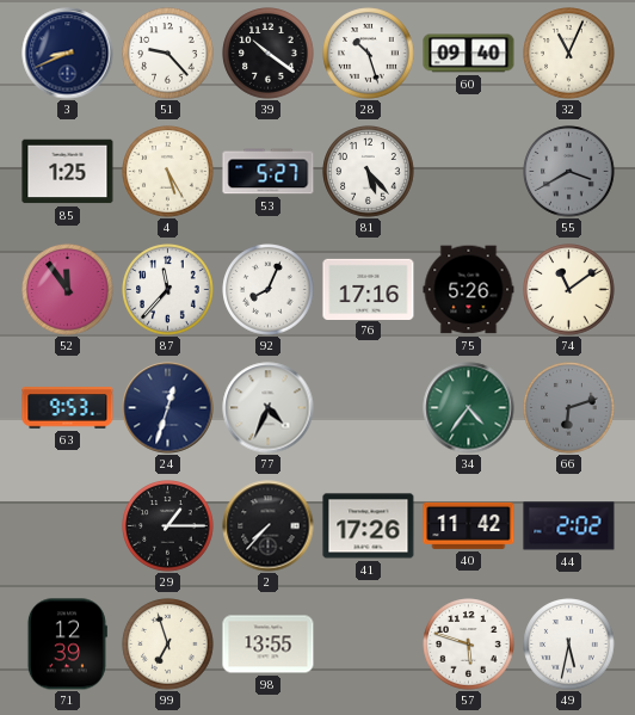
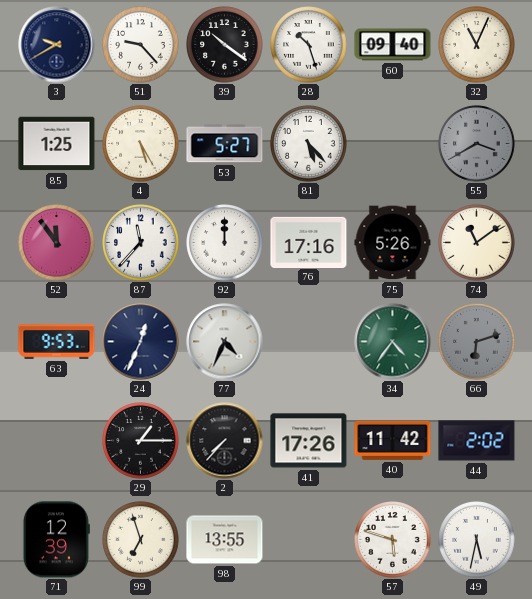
3: 8:41 -> 9:40
92: 8:04 -> 12:00
24: 12:33 -> 12:34
